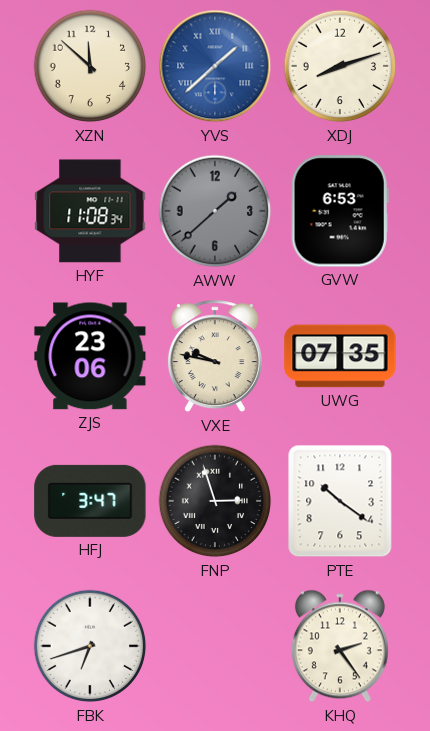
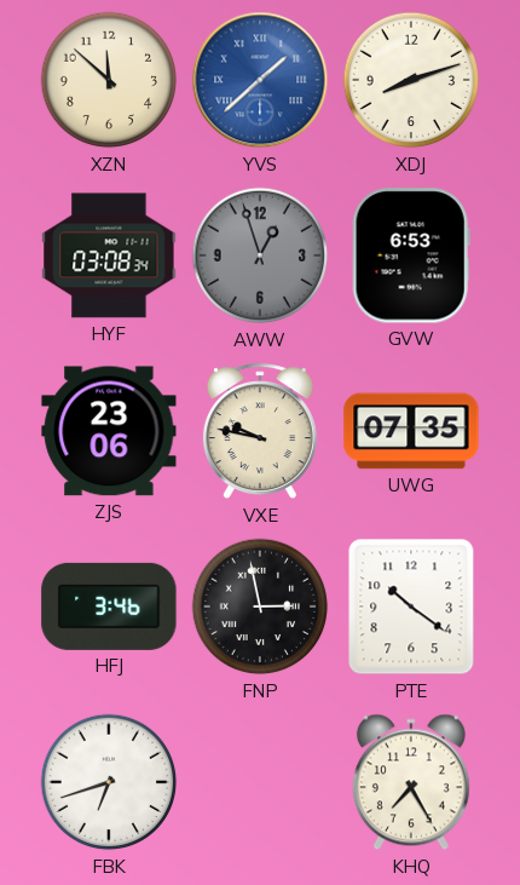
HYF: 11:08 -> 03:08
AWW: 1:38 -> 12:57
HFJ: 3:47 -> 3:46
FNP: 2:57 -> 2:58
KHQ: 2:24 -> 7:25
